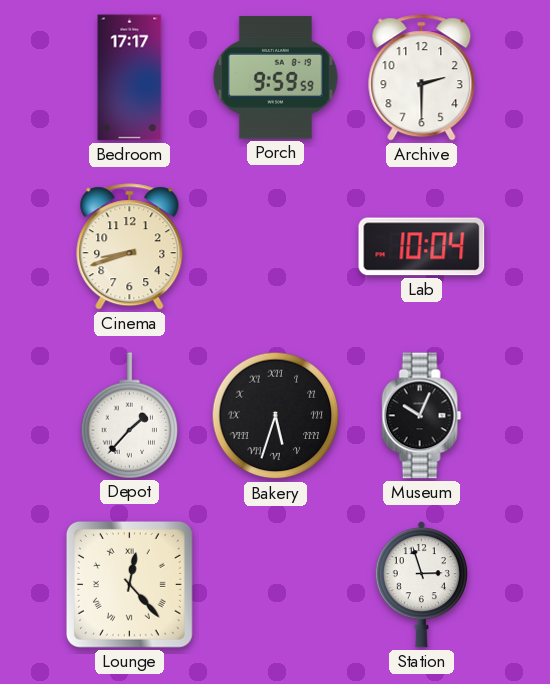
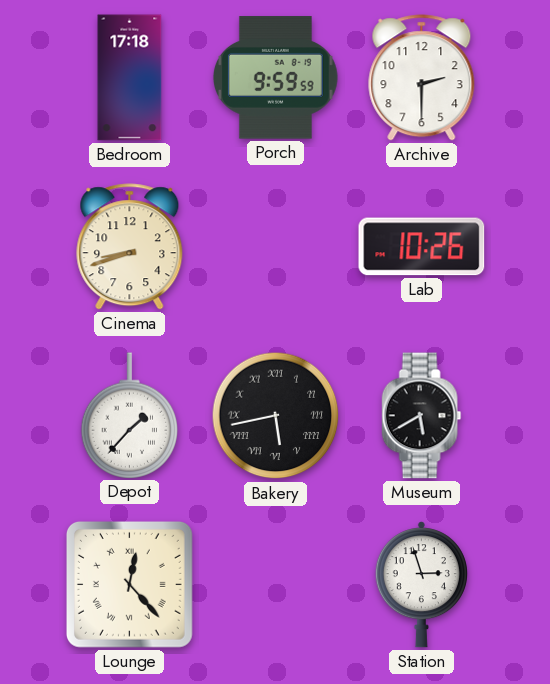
Bedroom: 17:17 -> 17:18
Lab: 10:04 -> 10:26
Bakery: 5:33 -> 5:43
Museum: 10:04 -> 5:40
